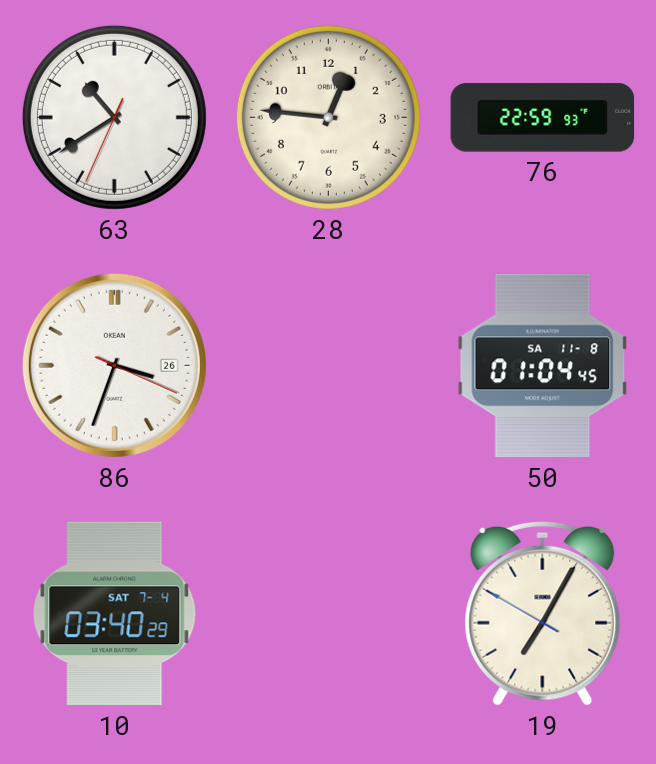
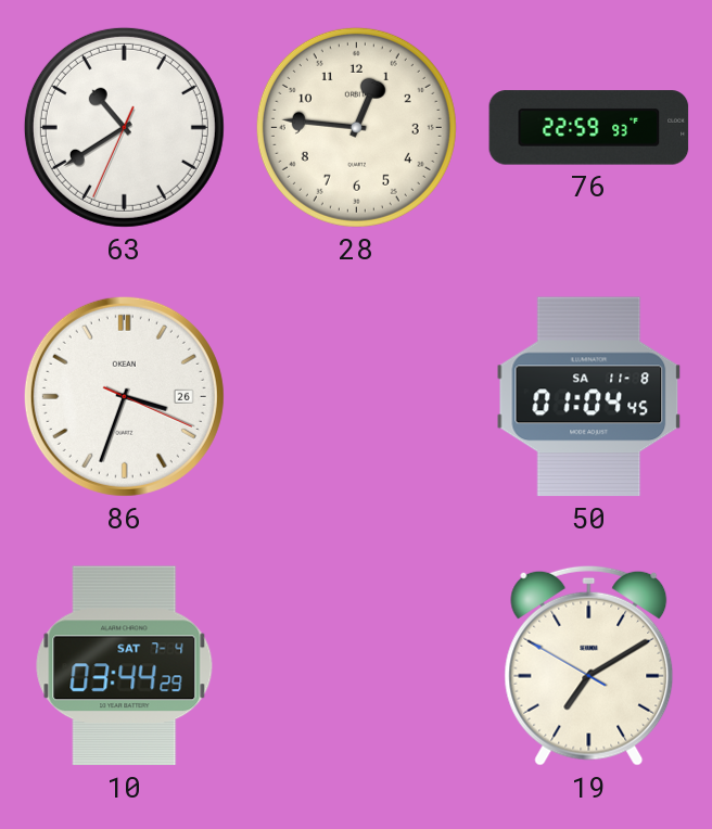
10: 03:40 -> 03:44
19: 7:04 -> 7:09
